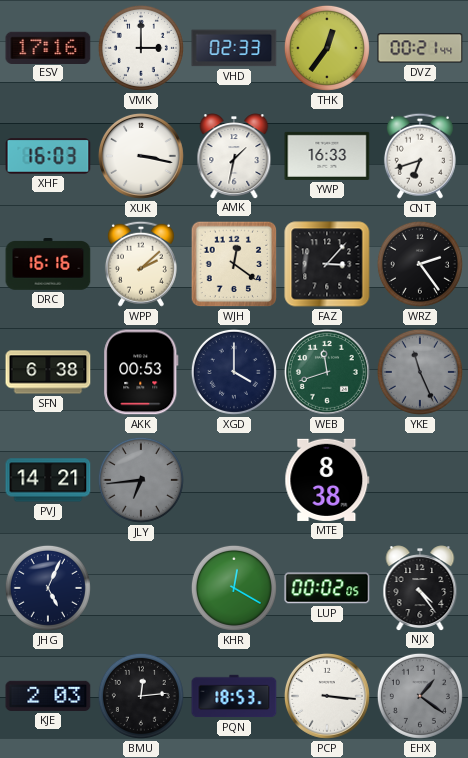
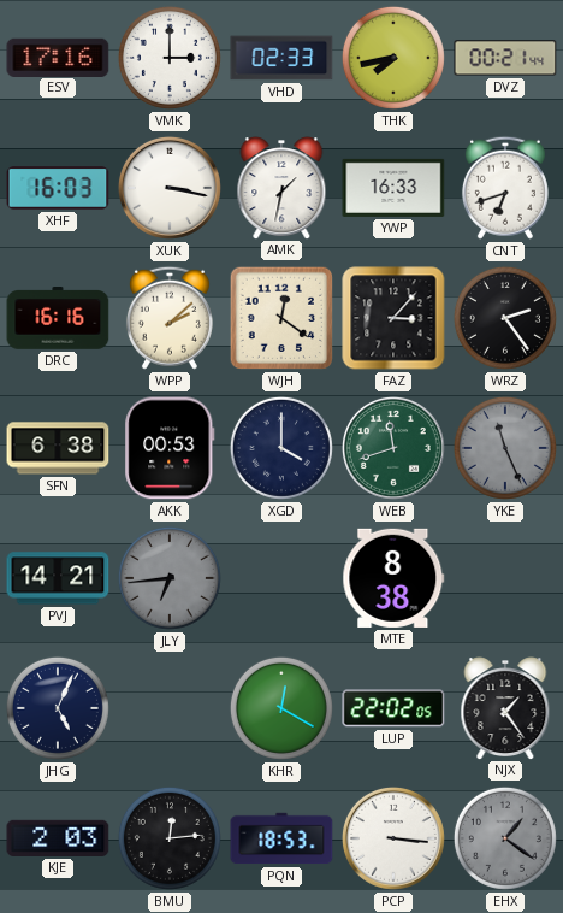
THK: 12:36 -> 7:43
LUP: 00:02 -> 22:02
NJX: 4:24 -> 1:24
